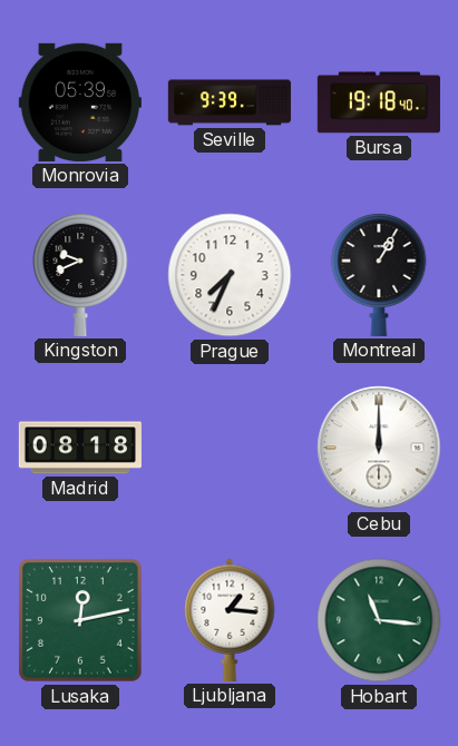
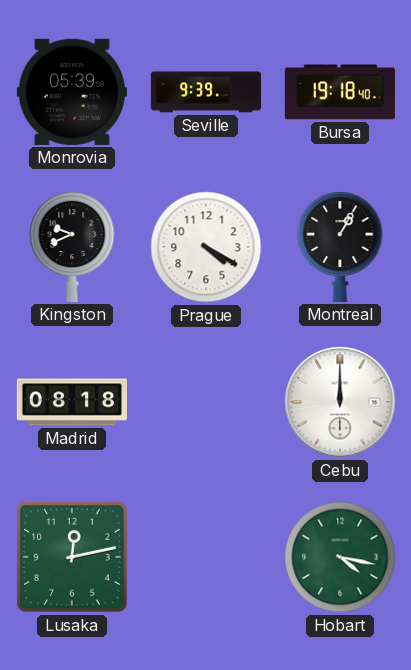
Prague: 7:34 -> 4:20
Ljubljana: 1:16 -> none
Hobart: 11:16 -> 4:17
